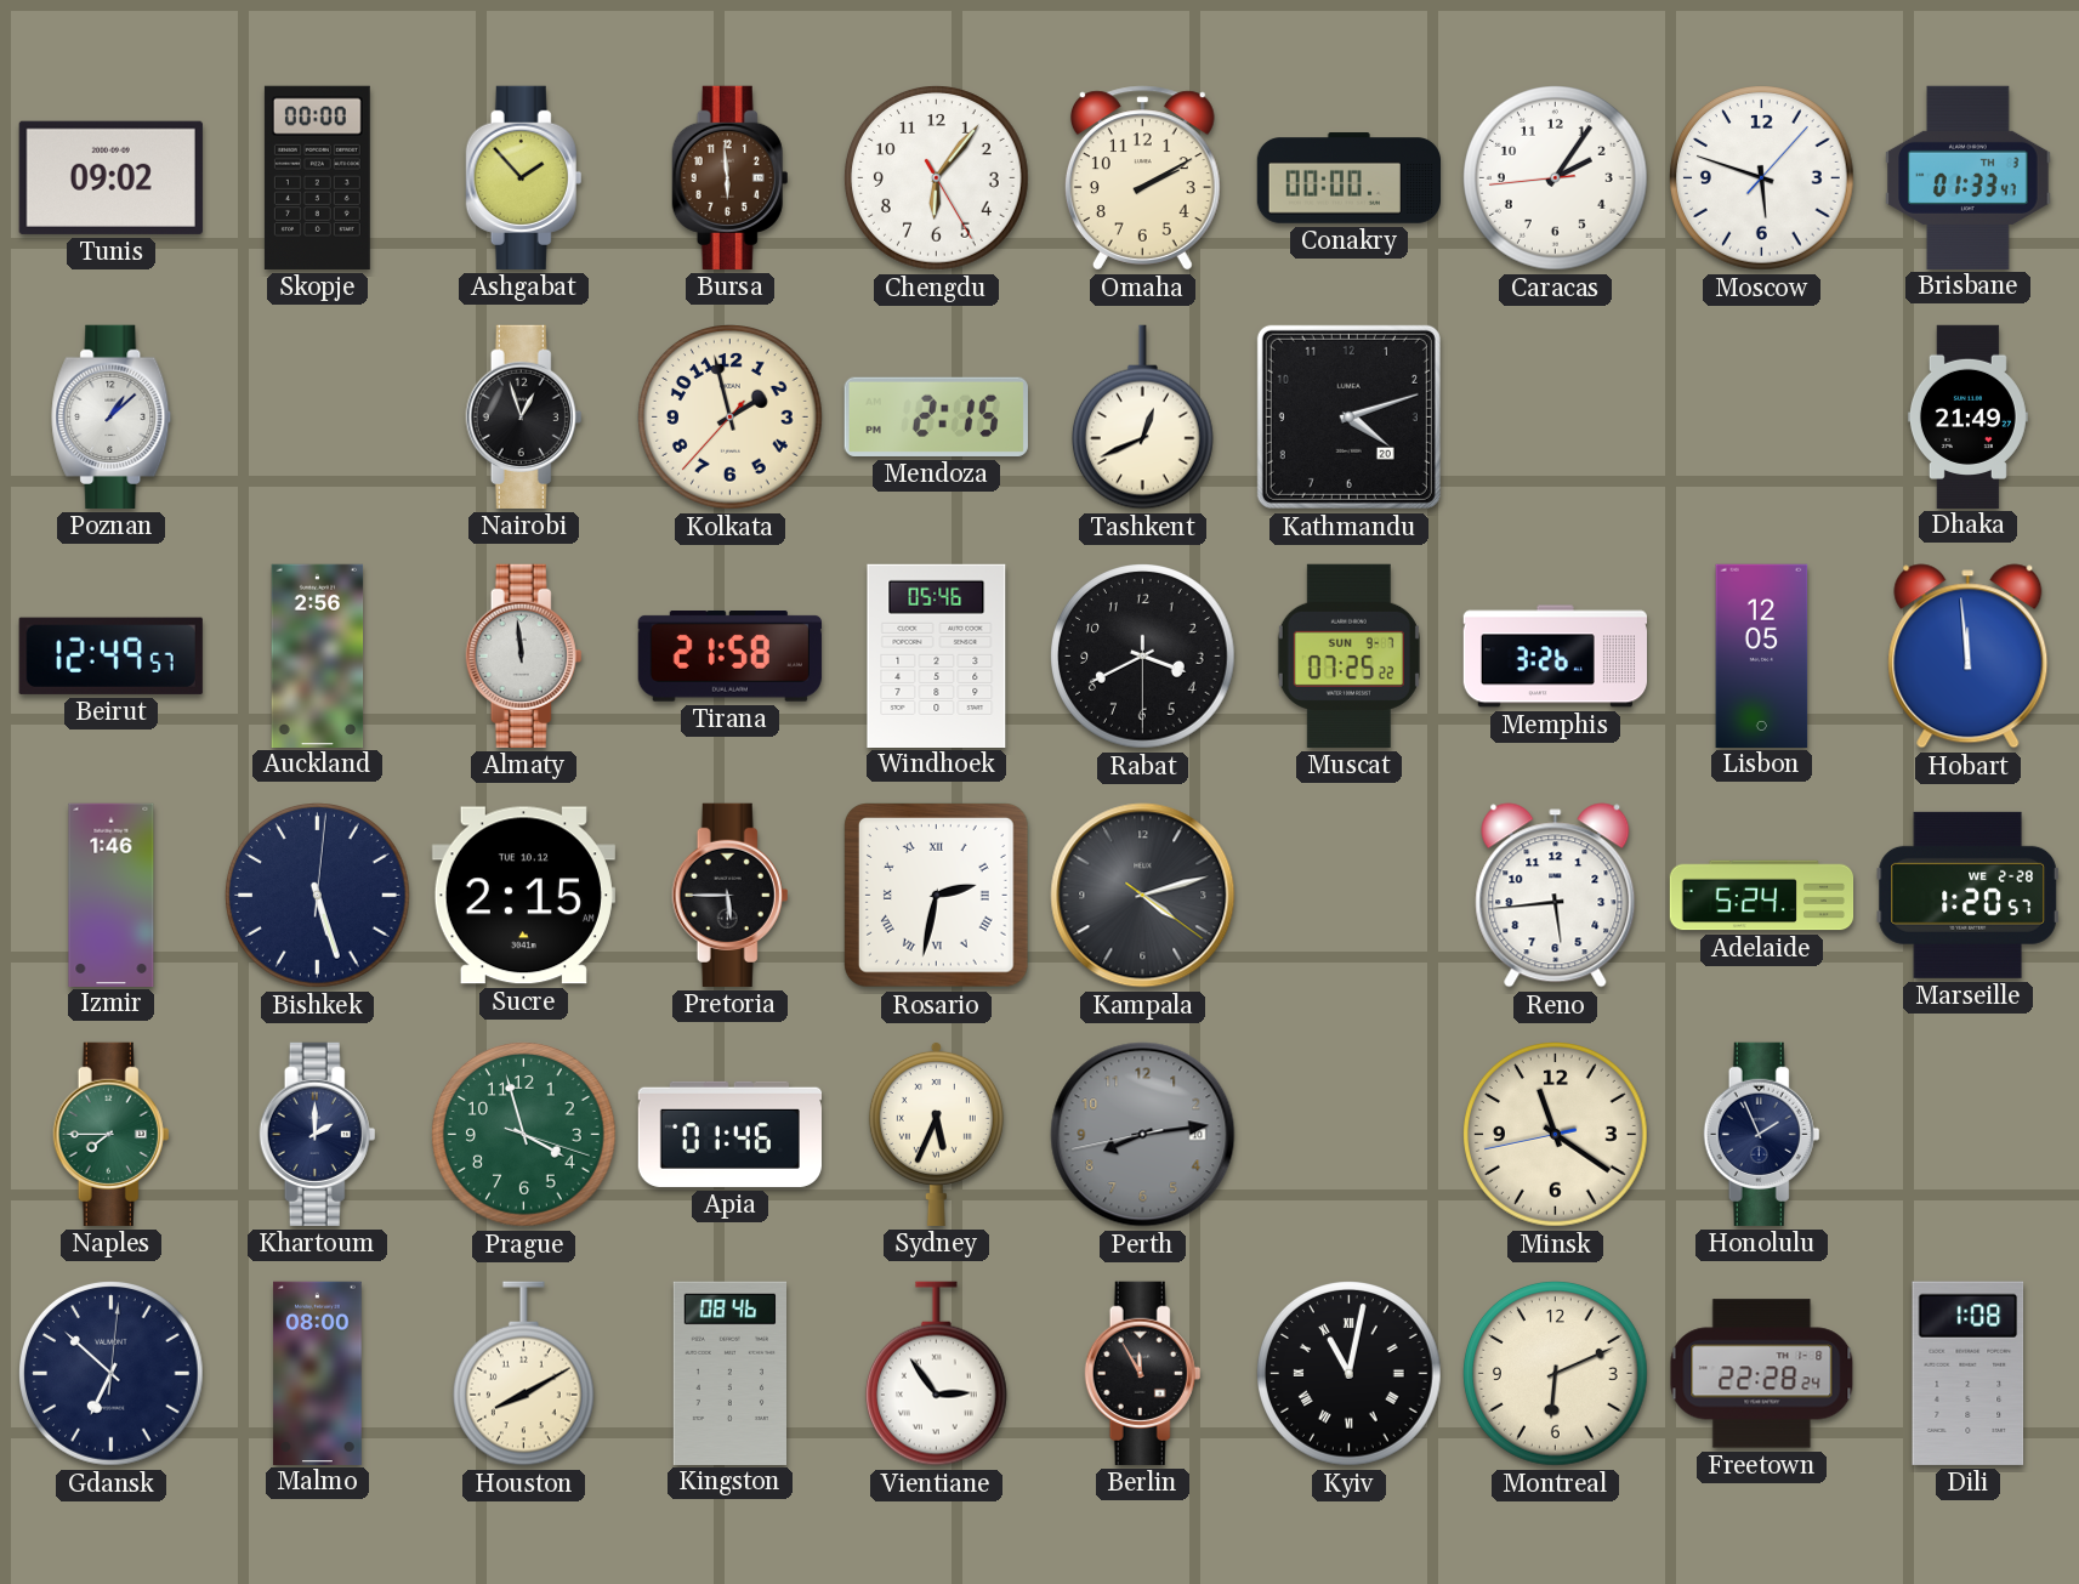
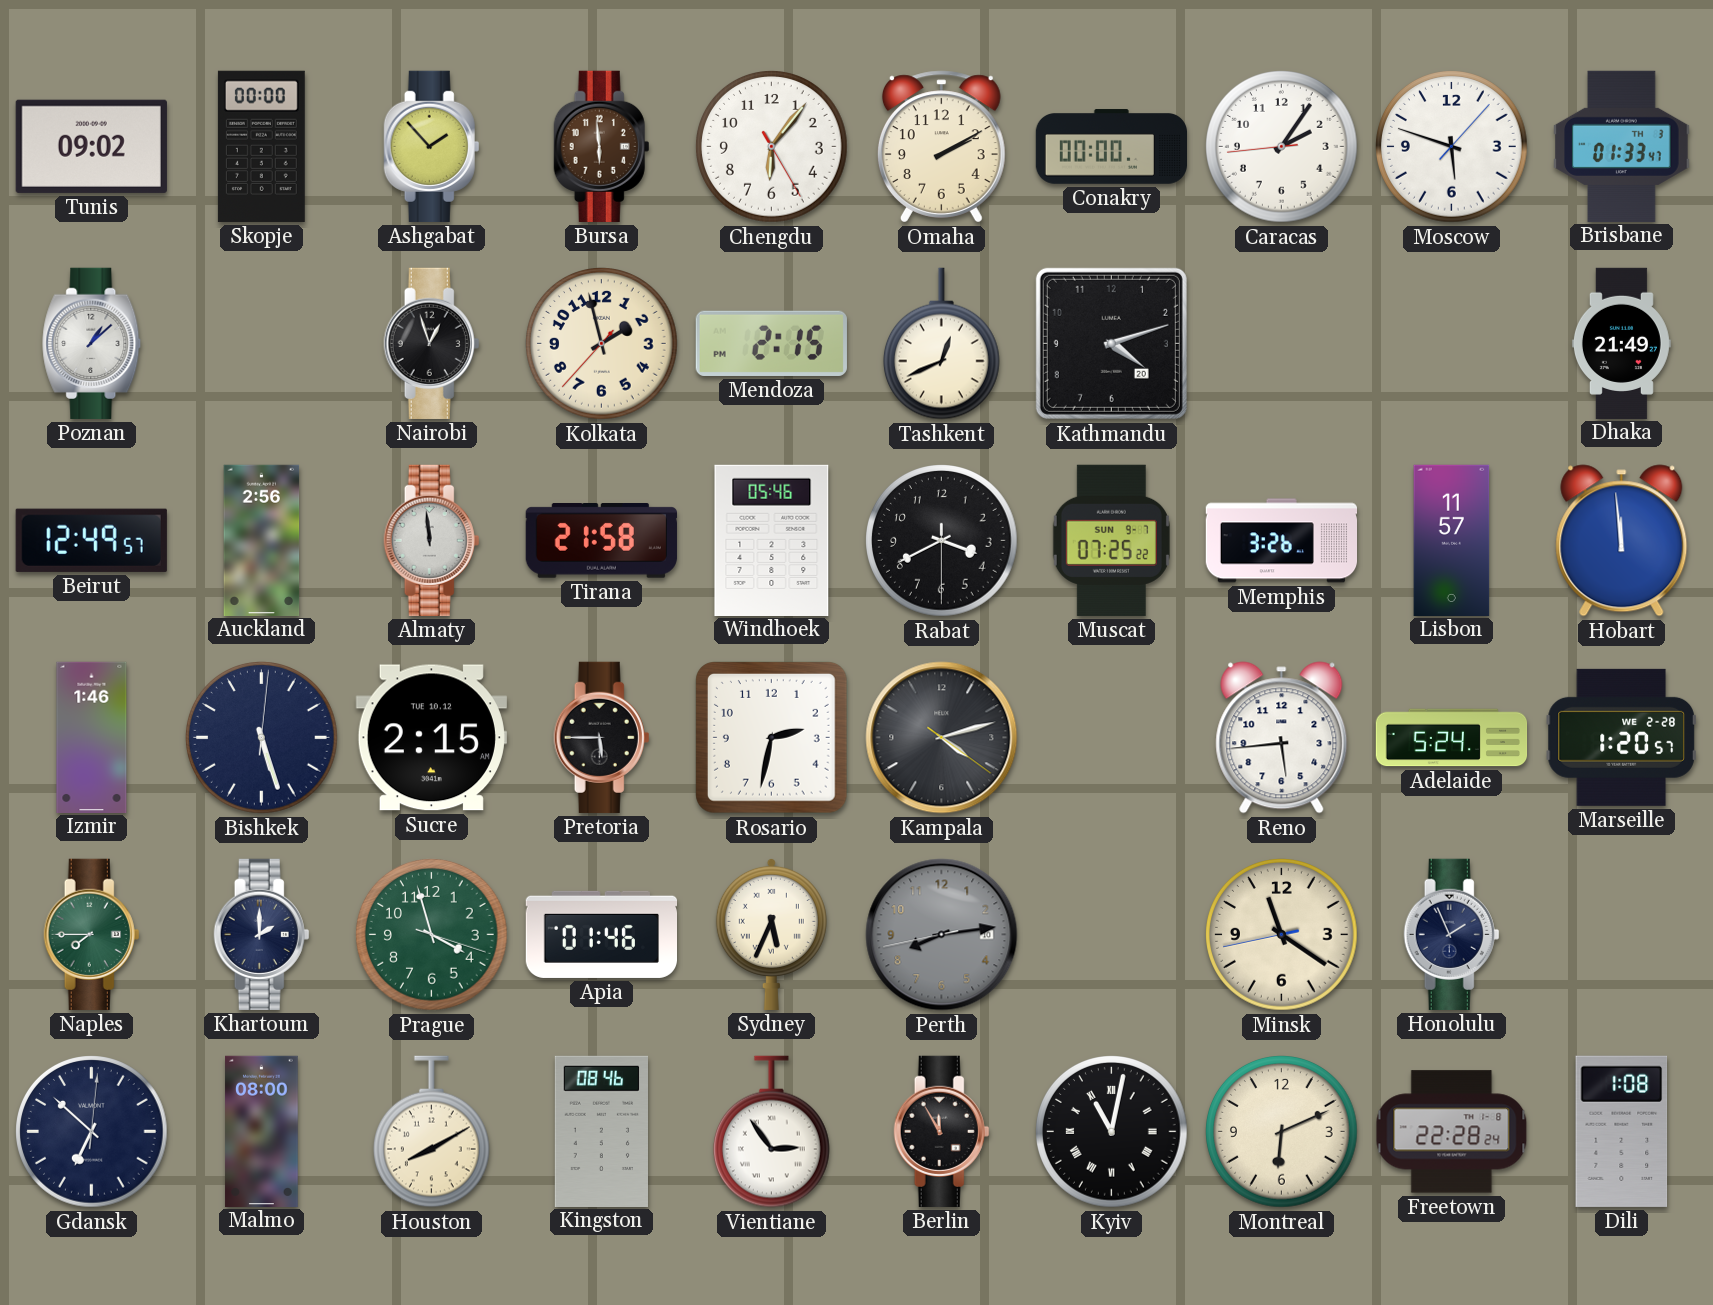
Lisbon: 12:05 -> 11:57
Rosario numerals: Roman -> Arabic
